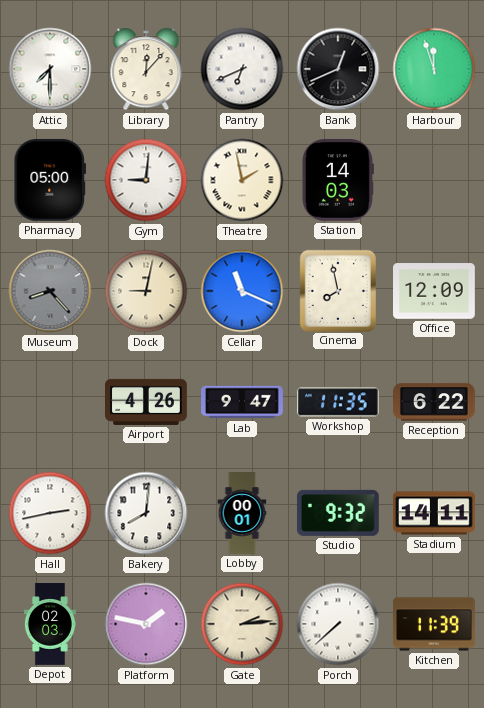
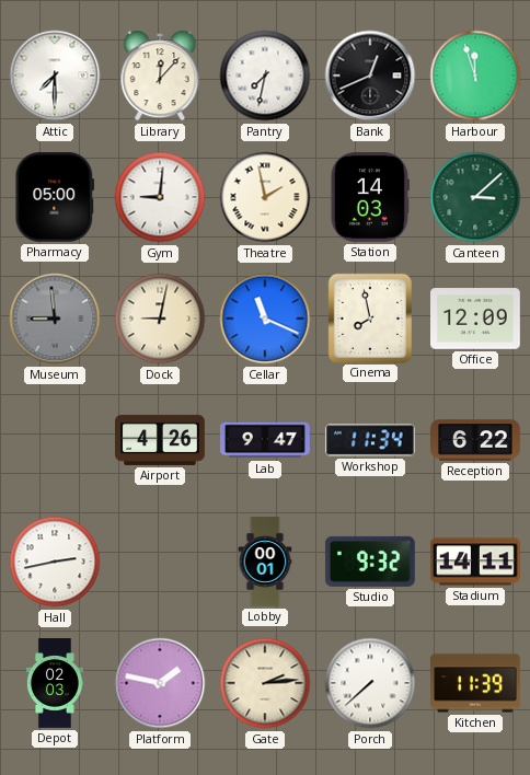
Pantry: 6:41 -> 7:32
Canteen: none -> 3:08
Museum: 8:23 -> 8:59
Workshop: 11:35 -> 11:34
Bakery: 8:01 -> none
